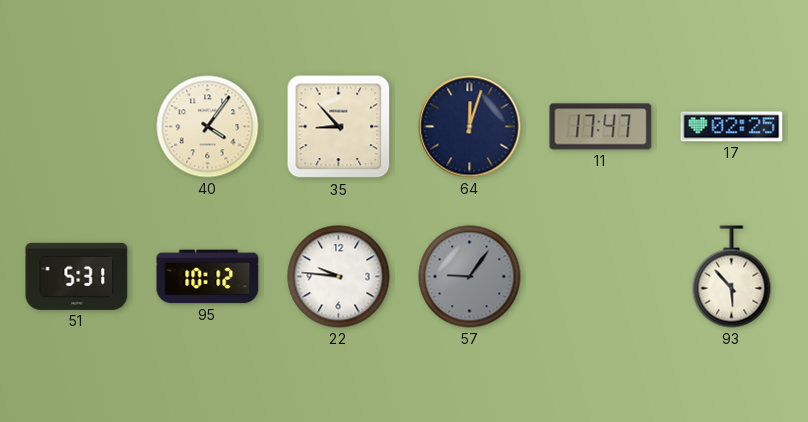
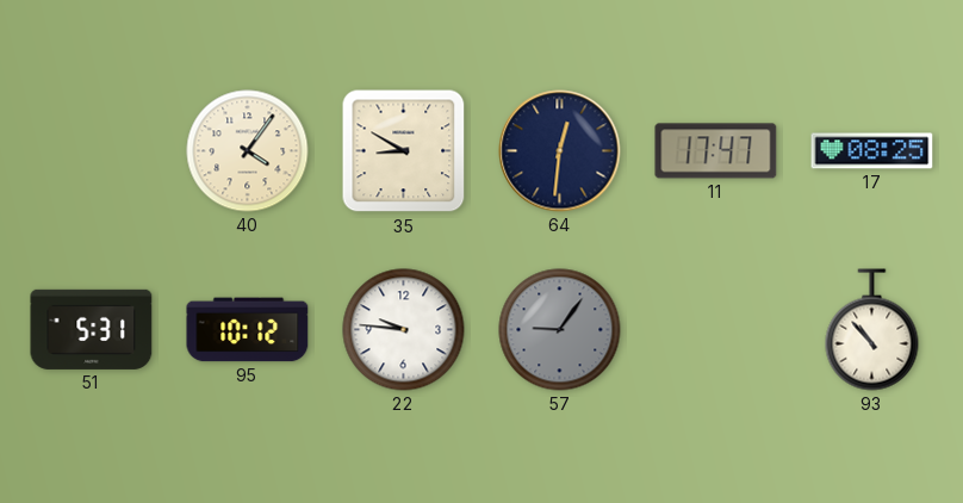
35: 8:53 -> 8:50
64: 12:03 -> 12:31
17: 02:25 -> 08:25
93: 5:53 -> 10:53
